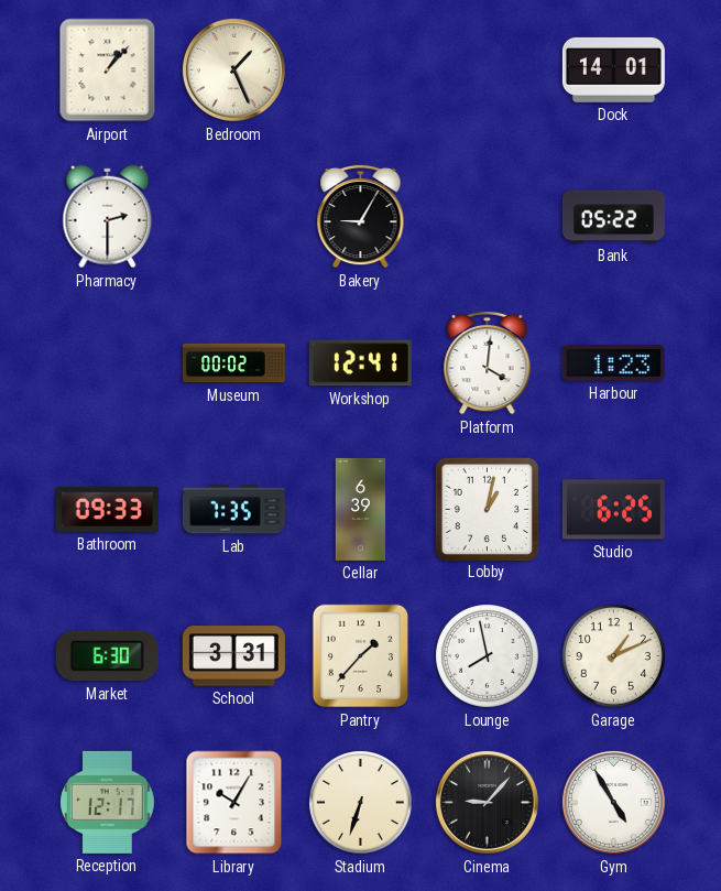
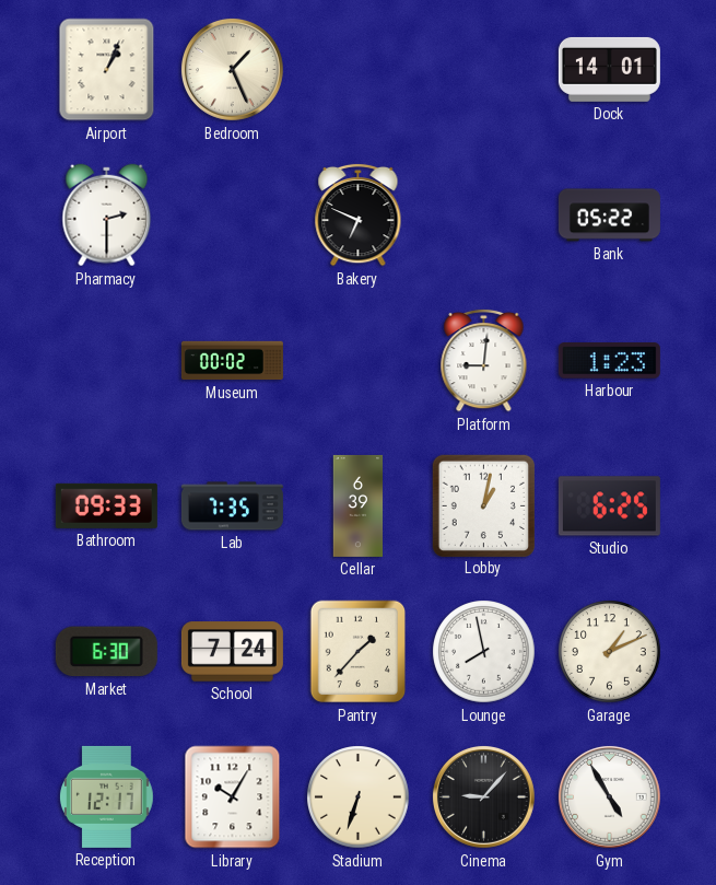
Airport: 1:07 -> 1:04
Bakery: 9:05 -> 6:49
Workshop: 12:41 -> none
Platform: 4:01 -> 9:01
School: 3:31 -> 7:24
